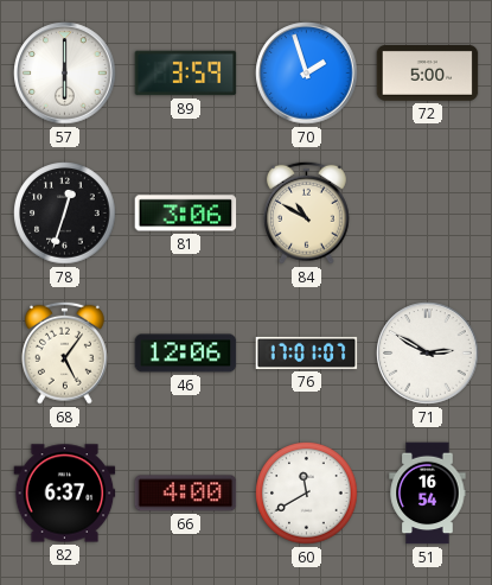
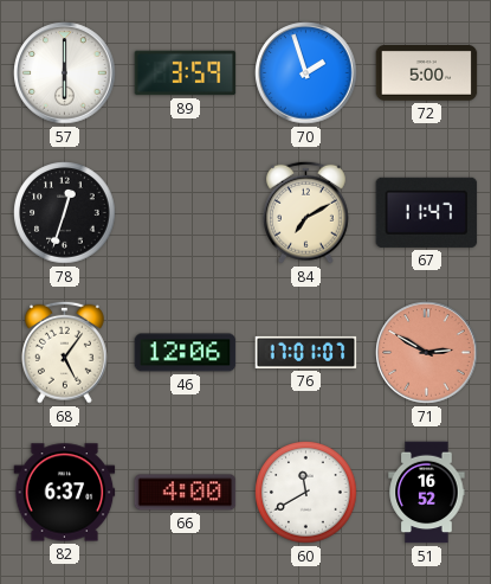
81: 3:06 -> none
84: 10:50 -> 7:10
67: none -> 11:47
71 dial: white -> salmon
51: 16:54 -> 16:52
